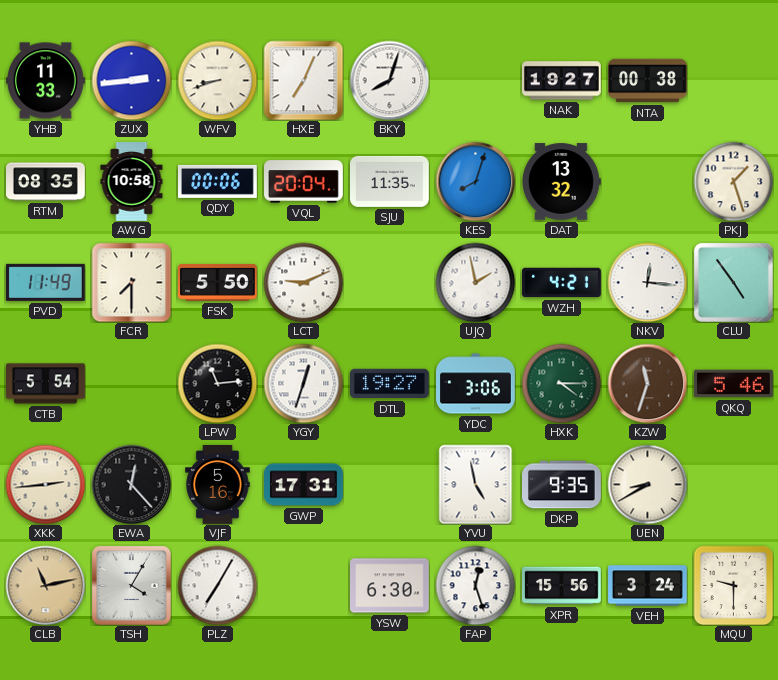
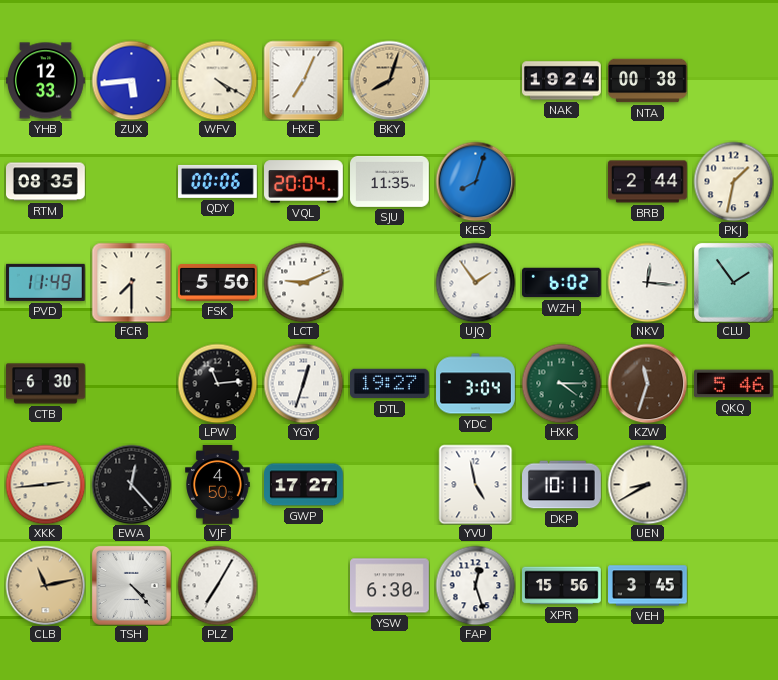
YHB: 11:33 -> 12:33
ZUX: 2:44 -> 5:44
WFV: 8:42 -> 4:20
BKY dial: white -> champagne
NAK: 19:27 -> 19:24
AWG: 10:58 -> none
DAT: 13:32 -> none
BRB: none -> 2:44
PKJ: 1:27 -> 1:32
UJQ: 1:58 -> 1:54
WZH: 4:21 -> 6:02
CLU: 4:54 -> 1:54
CTB: 5:54 -> 6:30
YDC: 3:06 -> 3:04
VJF: 5:16 -> 4:50
GWP: 17:31 -> 17:27
DKP: 9:35 -> 10:11
TSH: 4:05 -> 4:23
VEH: 3:24 -> 3:45
MQU: 9:30 -> none
